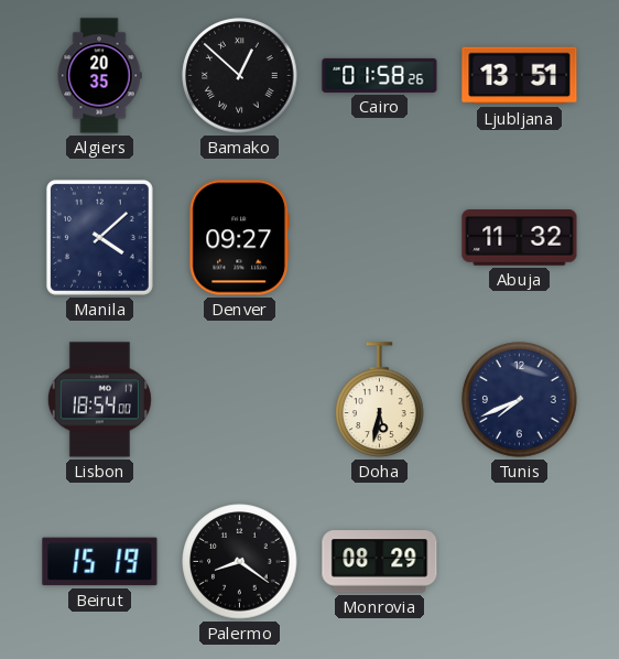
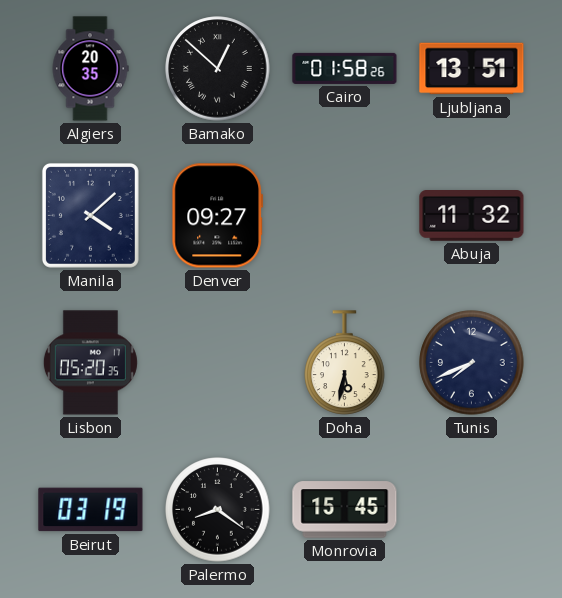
Lisbon: 18:54 -> 05:20
Beirut: 15:19 -> 03:19
Monrovia: 08:29 -> 15:45
